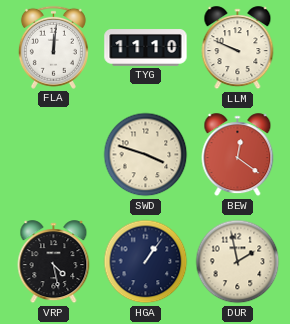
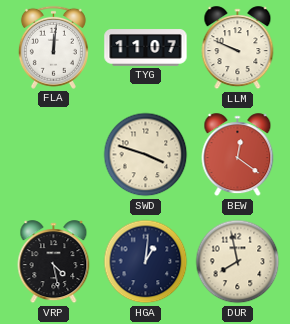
TYG: 11:10 -> 11:07
HGA: 1:06 -> 1:01
DUR: 1:58 -> 7:58
